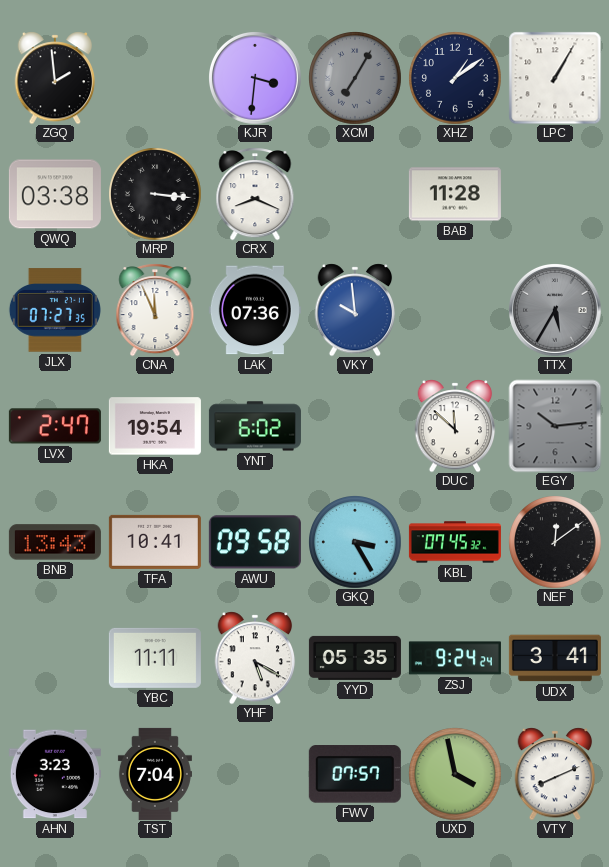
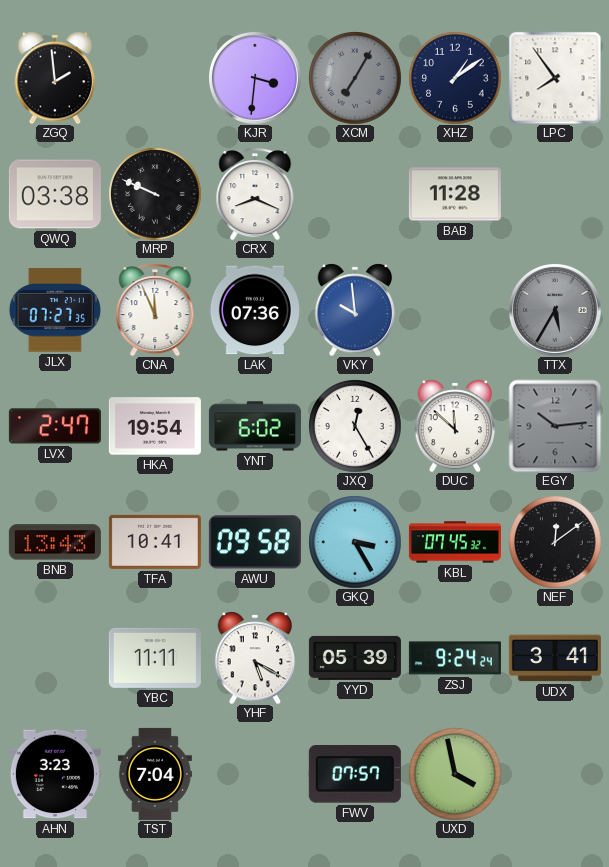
LPC: 1:05 -> 7:54
MRP: 3:16 -> 9:49
JXQ: none -> 12:25
YYD: 05:35 -> 05:39
VTY: 8:11 -> none
